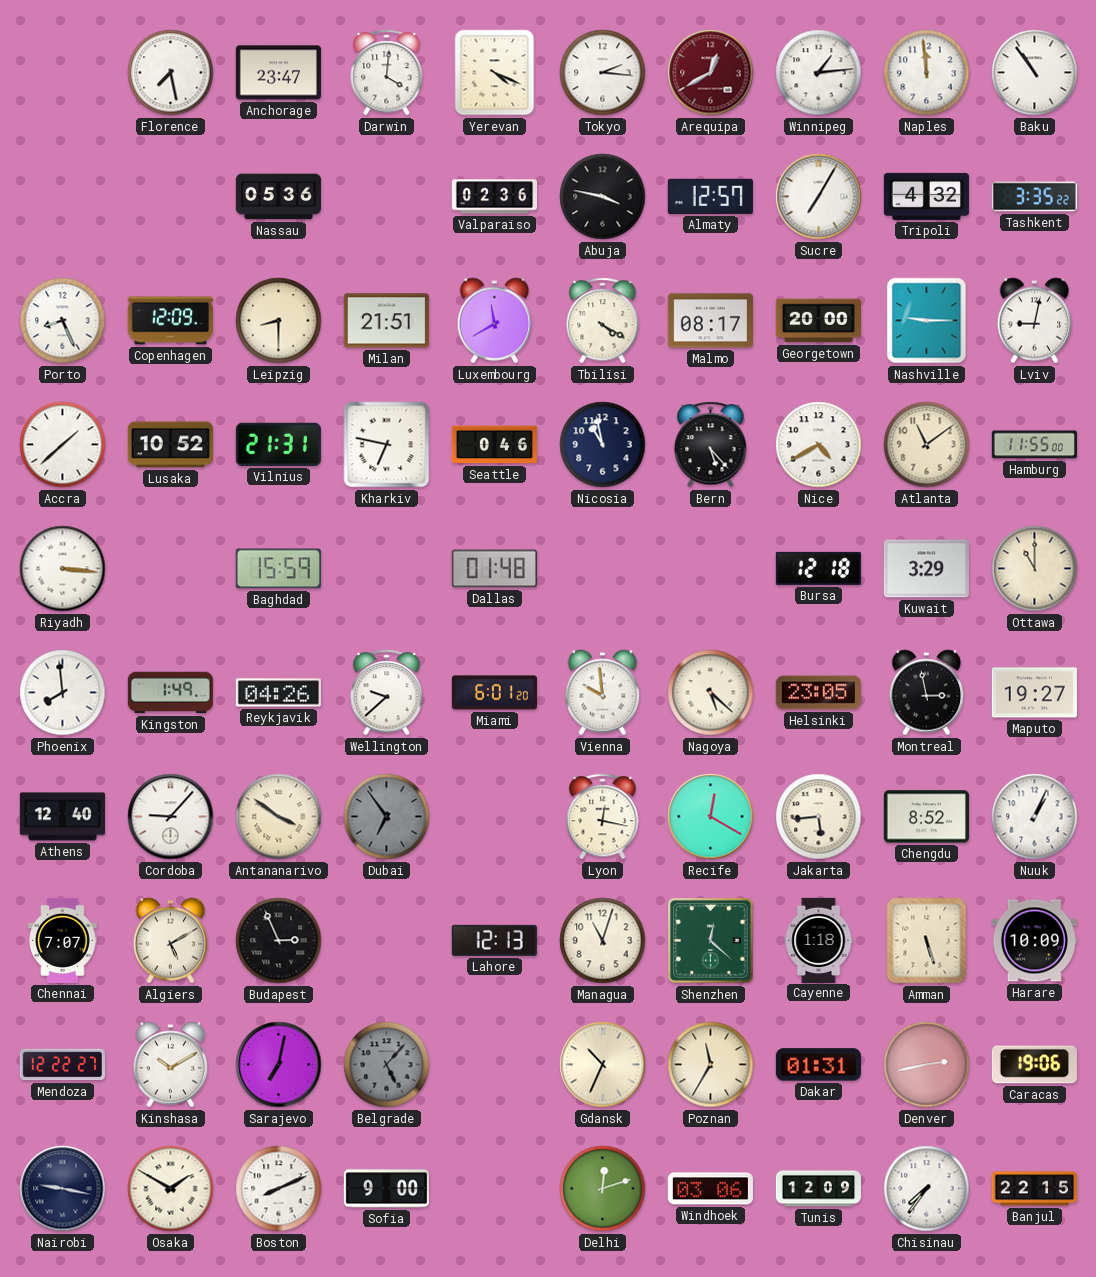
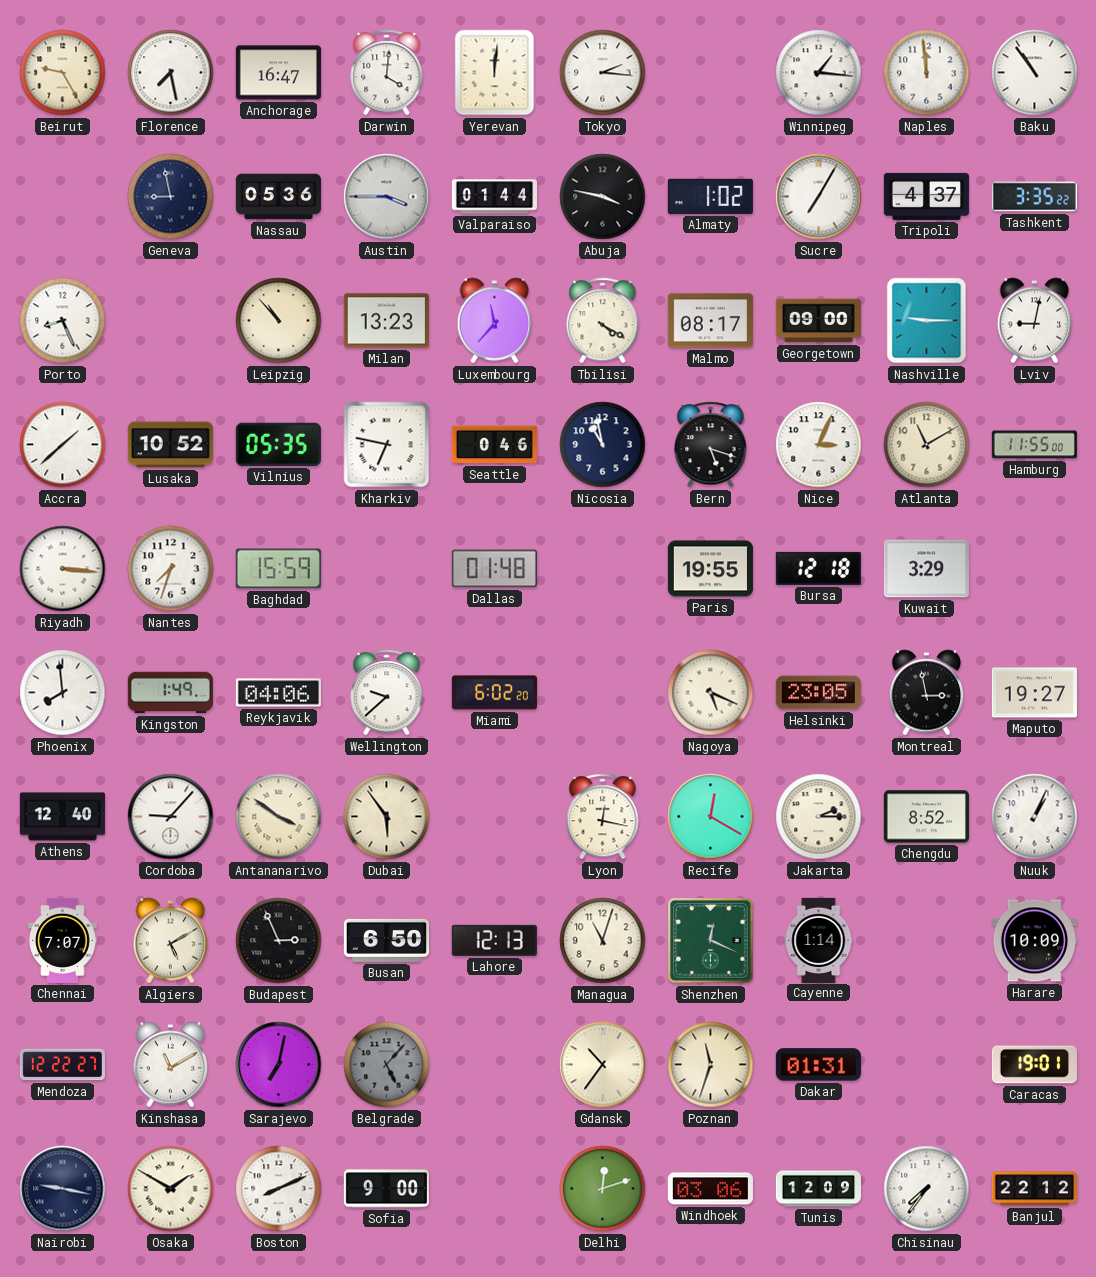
Beirut: none -> 9:25
Anchorage: 23:47 -> 16:47
Yerevan: 4:19 -> 12:01
Arequipa: 12:40 -> none
Winnipeg: 1:14 -> 1:16
Geneva: none -> 8:58
Austin: none -> 3:45
Valparaiso: 02:36 -> 01:44
Almaty: 12:57 -> 1:02
Tripoli: 4:32 -> 4:37
Copenhagen: 12:09 -> none
Leipzig: 8:30 -> 10:53
Milan: 21:51 -> 13:23
Luxembourg: 11:40 -> 11:37
Georgetown: 20:00 -> 09:00
Vilnius: 21:31 -> 05:35
Bern: 5:23 -> 5:18
Nice: 4:40 -> 3:04
Atlanta: 11:09 -> 11:10
Nantes: none -> 7:33
Paris: none -> 19:55
Ottawa: 11:00 -> none
Reykjavik: 04:26 -> 04:06
Miami: 6:01 -> 6:02
Vienna: 9:59 -> none
Nagoya: 5:22 -> 5:19
Dubai: 6:54 -> 5:54
Dubai dial: grey -> cream
Jakarta: 5:44 -> 2:15
Busan: none -> 6:50
Shenzhen: 12:22 -> 12:19
Cayenne: 1:18 -> 1:14
Amman: 5:27 -> none
Kinshasa: 10:10 -> 11:10
Gdansk: 10:34 -> 10:36
Poznan: 11:35 -> 11:33
Denver: 2:43 -> none
Caracas: 19:06 -> 19:01
Banjul: 22:15 -> 22:12
